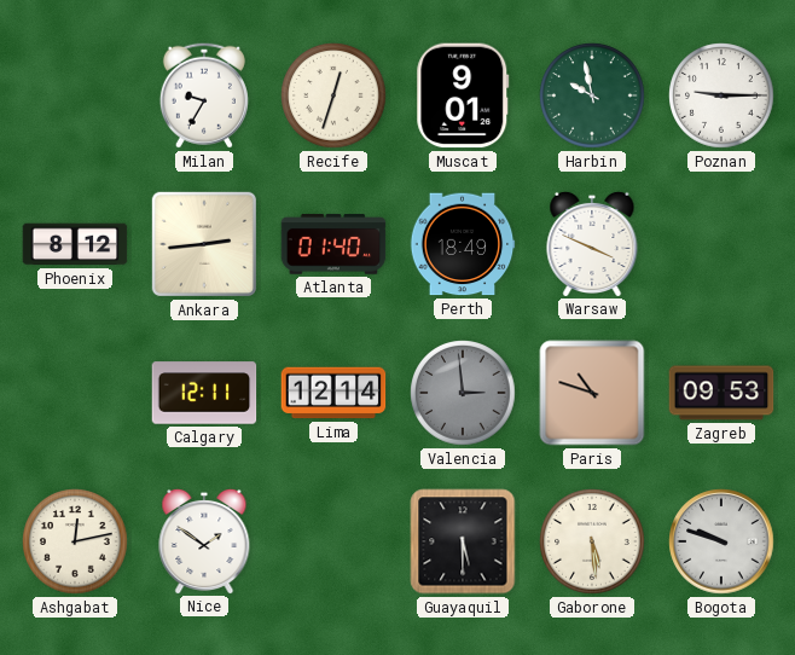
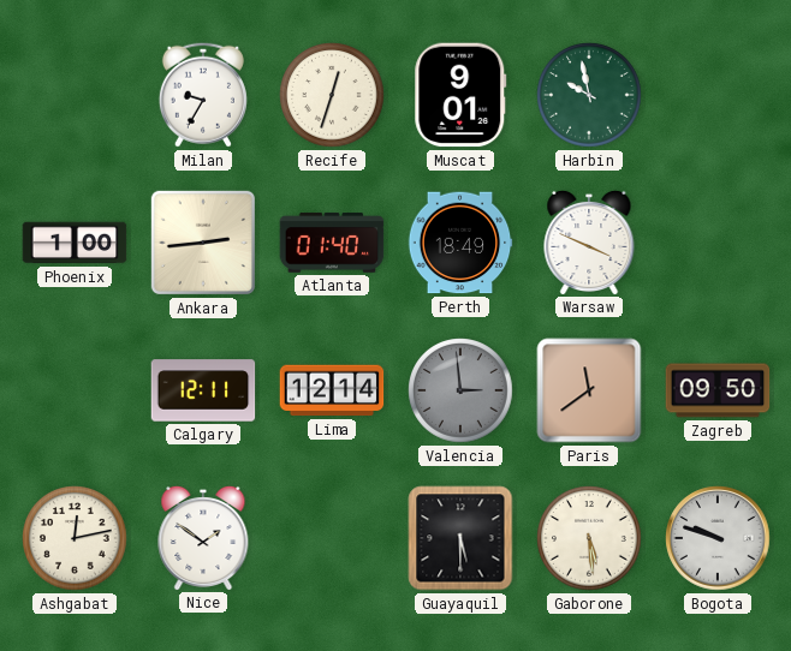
Poznan: 9:15 -> none
Phoenix: 8:12 -> 1:00
Paris: 10:48 -> 11:39
Zagreb: 09:53 -> 09:50
